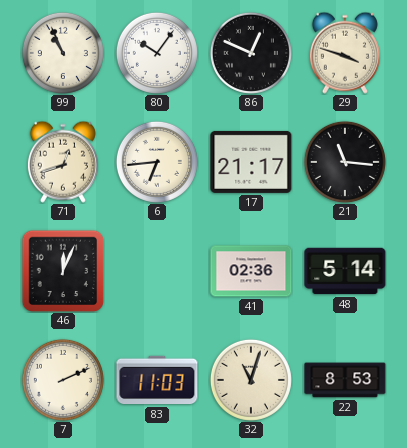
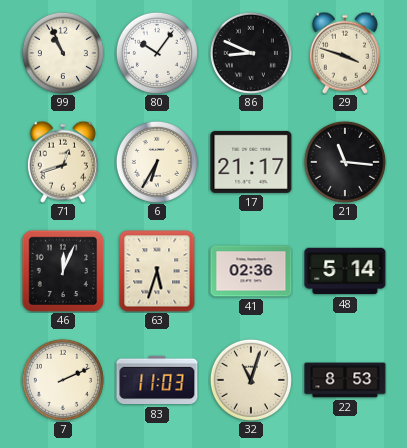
86: 12:49 -> 8:49
6: 6:44 -> 6:35
63: none -> 5:33
